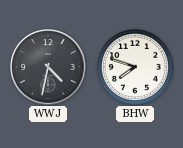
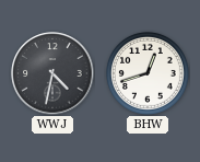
BHW: 7:48 -> 12:42
